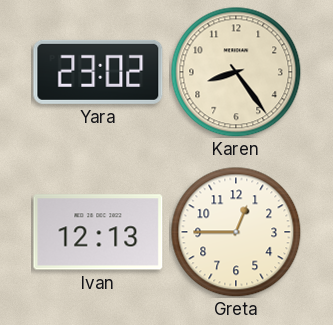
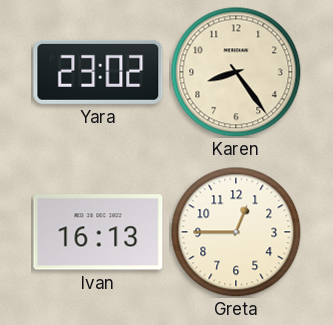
Ivan: 12:13 -> 16:13
